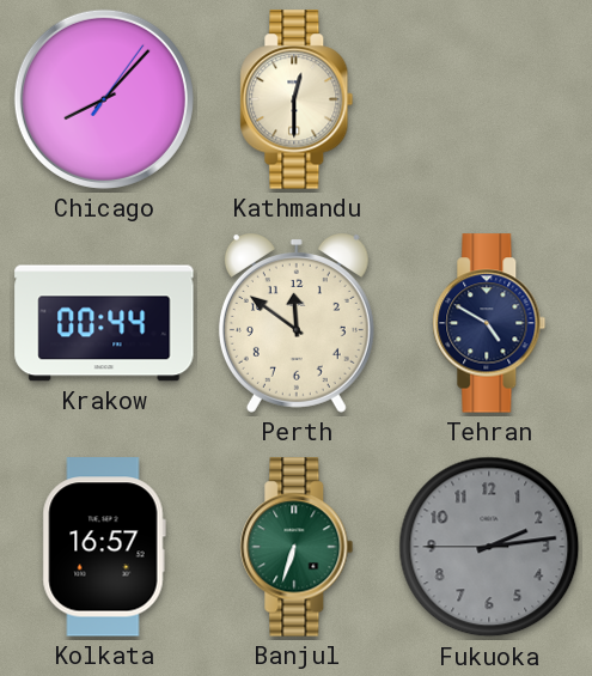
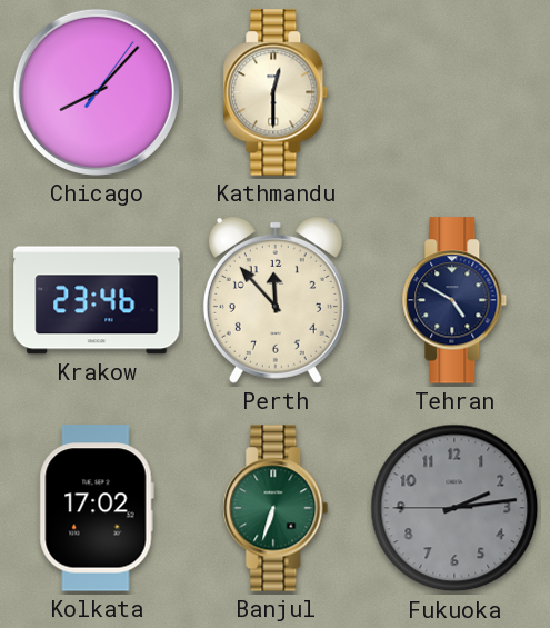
Krakow: 00:44 -> 23:46
Perth: 11:51 -> 11:53
Kolkata: 16:57 -> 17:02
